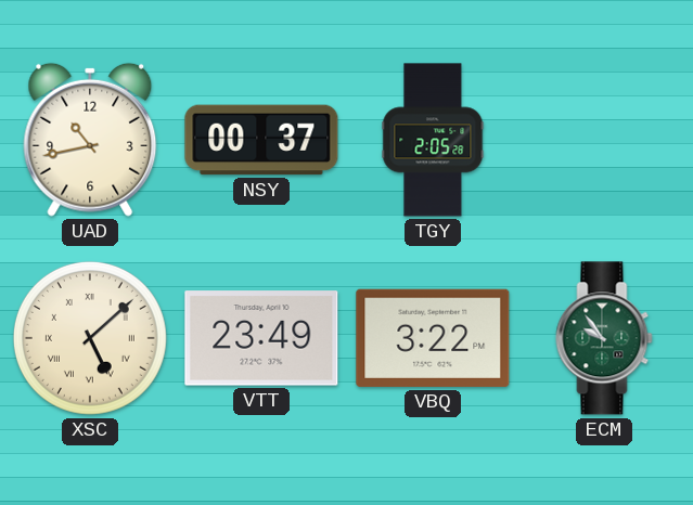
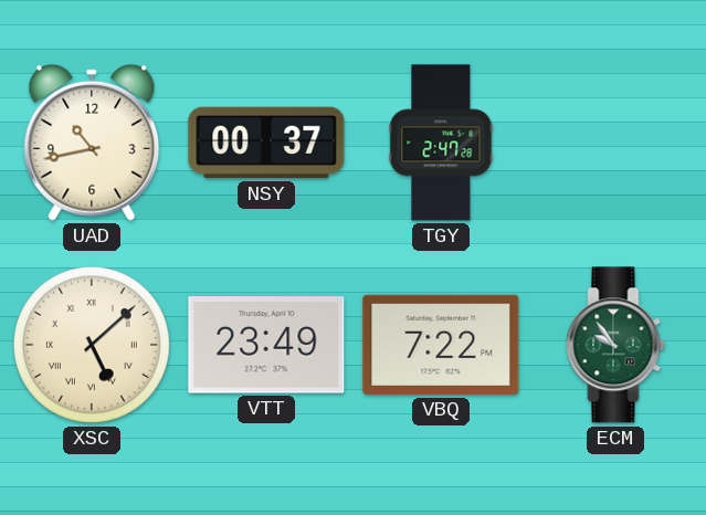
TGY: 2:05 -> 2:47
VBQ: 3:22 -> 7:22
